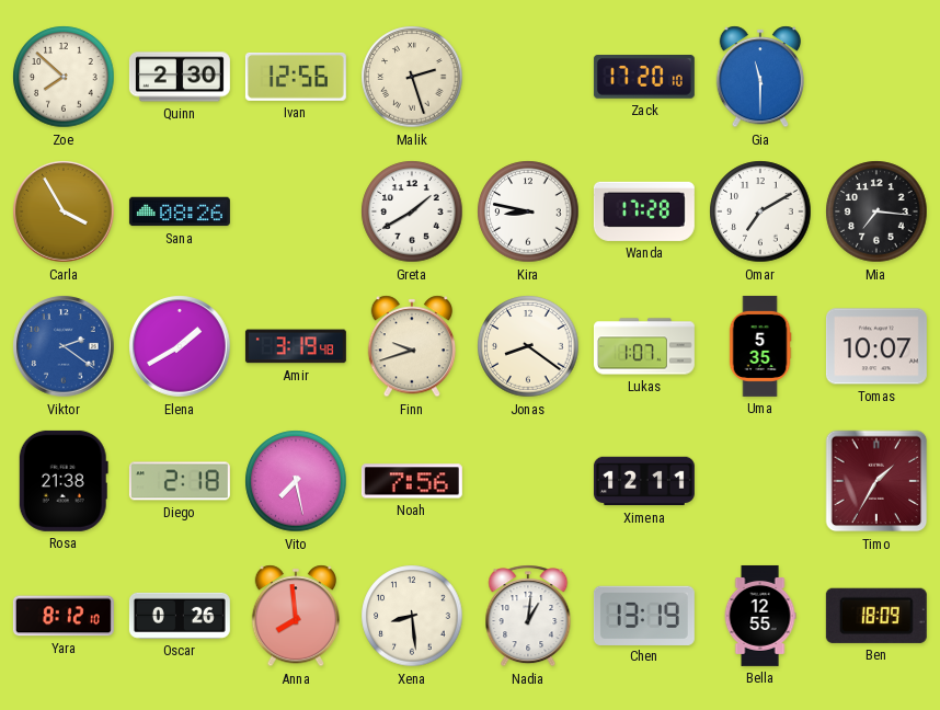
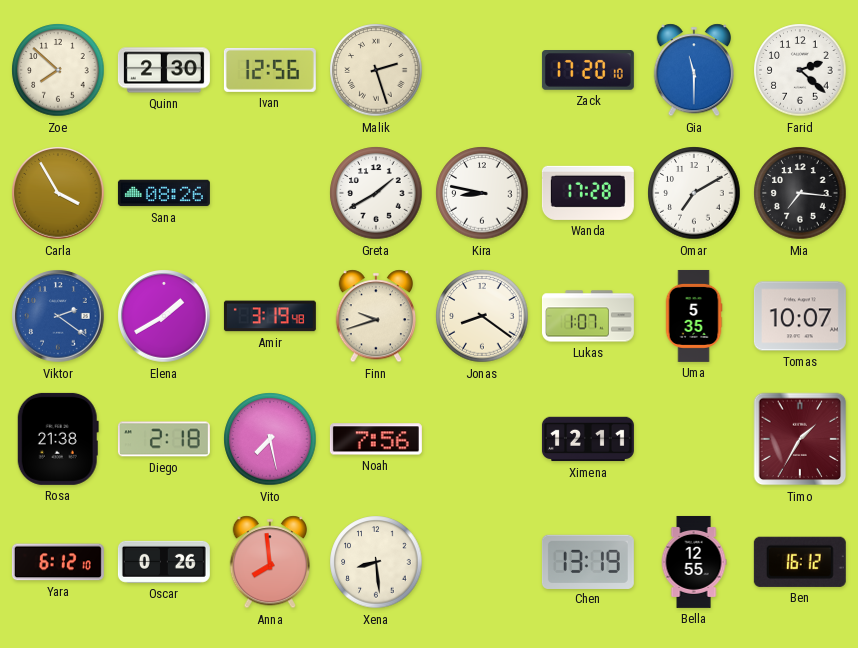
Farid: none -> 2:22
Yara: 8:12 -> 6:12
Nadia: 1:01 -> none
Ben: 18:09 -> 16:12
